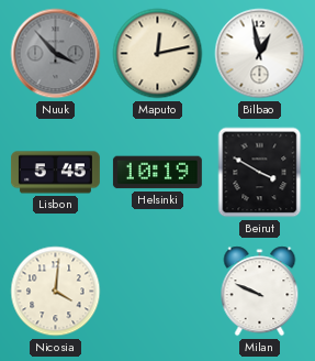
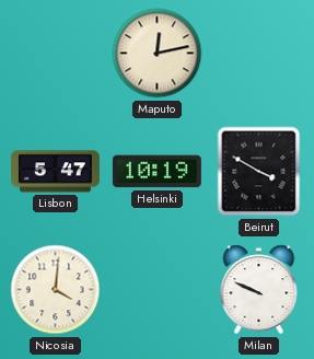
Nuuk: 3:53 -> none
Bilbao: 12:58 -> none
Lisbon: 5:45 -> 5:47
